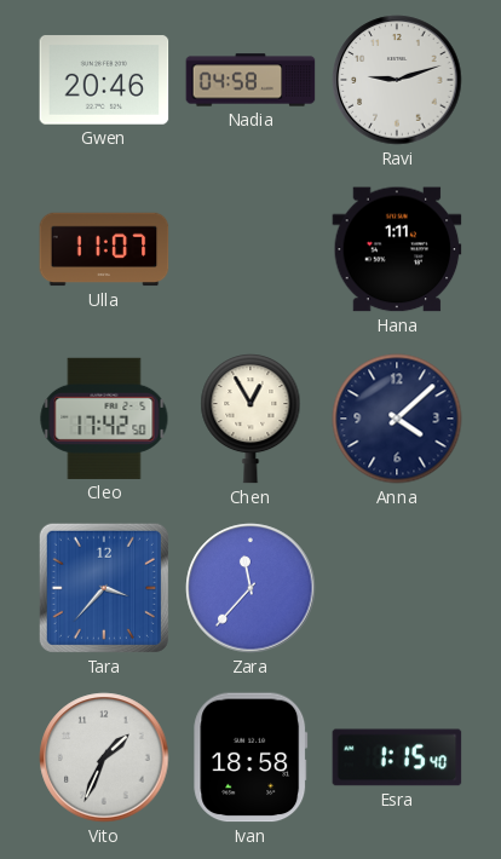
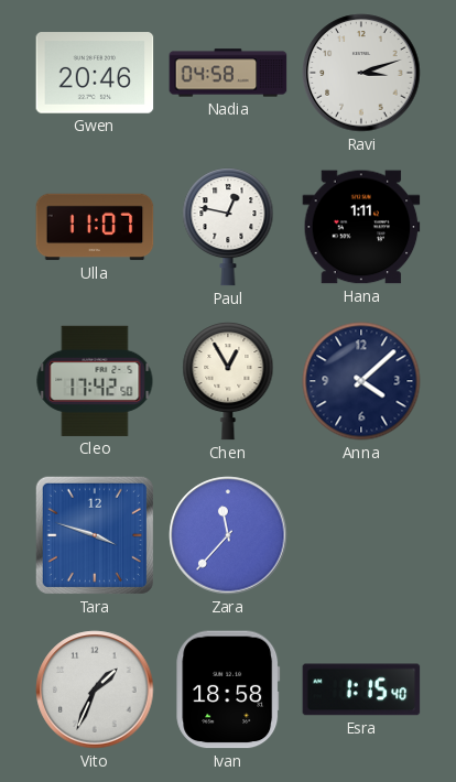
Ravi: 9:12 -> 3:12
Paul: none -> 12:47
Tara: 3:37 -> 3:48
